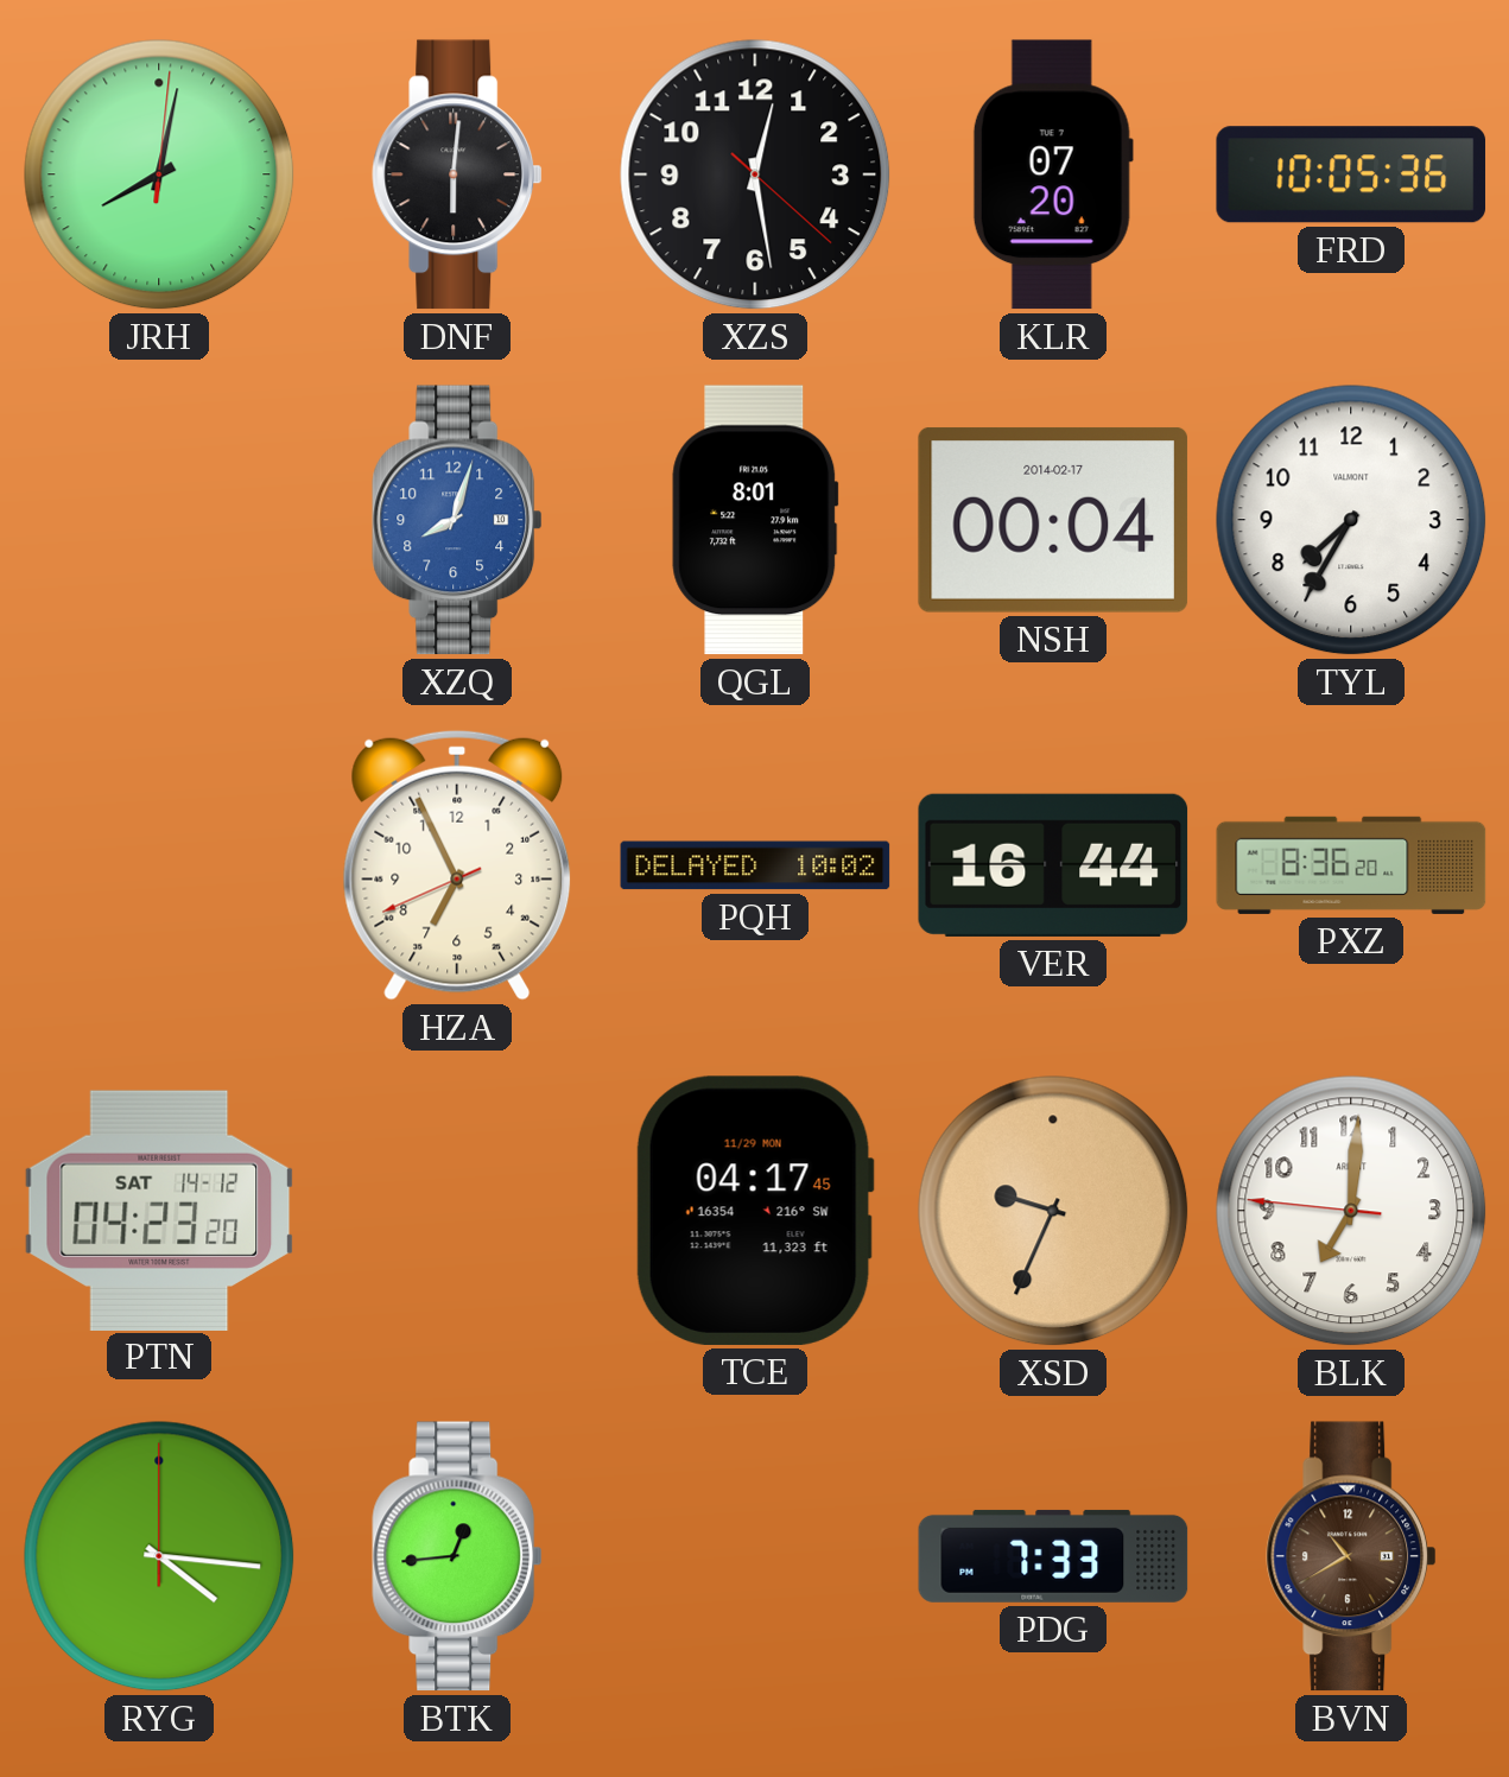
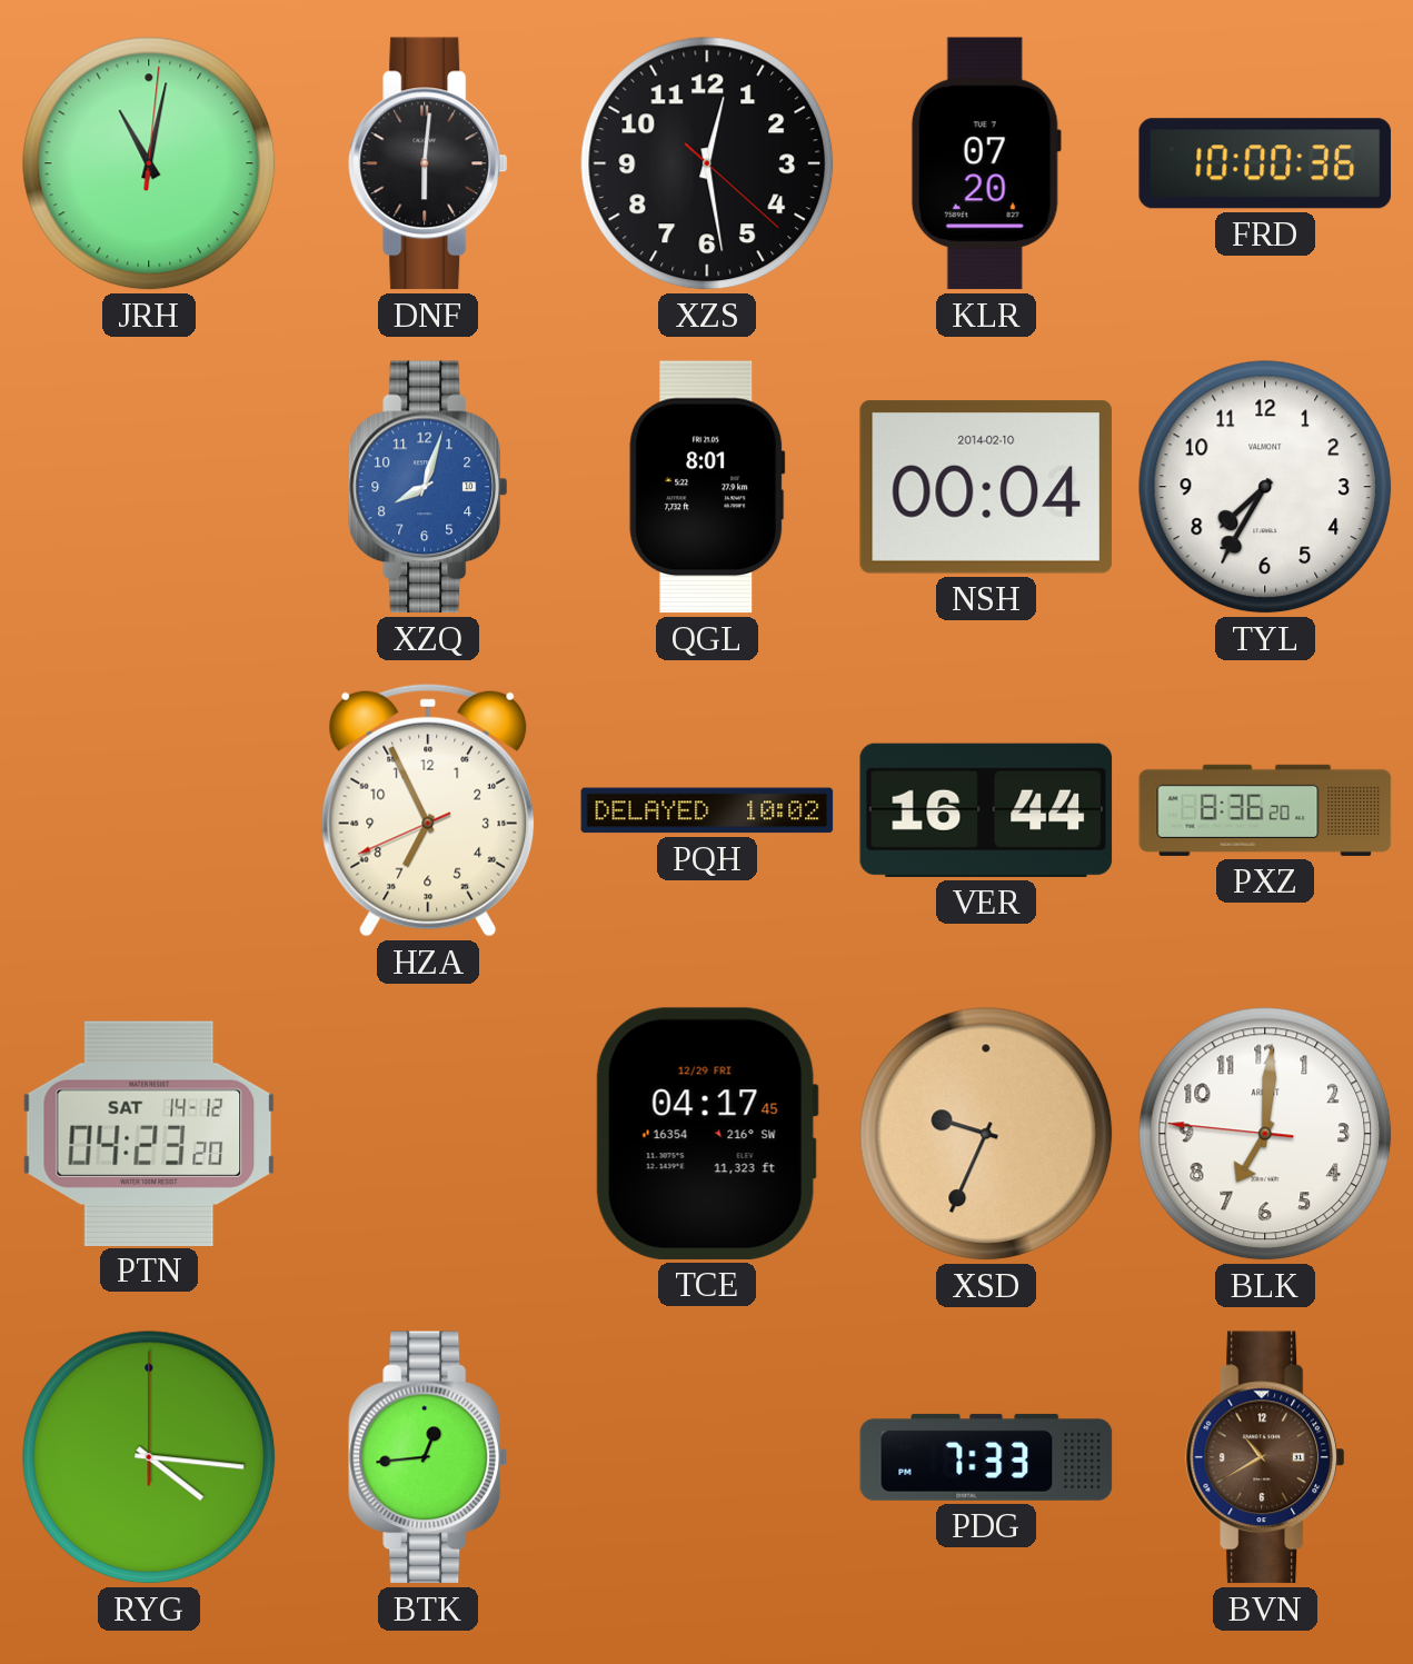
JRH: 8:02 -> 11:02
FRD: 10:05 -> 10:00
NSH date: 2014-02-17 -> 2014-02-10
TCE date: 11/29 MON -> 12/29 FRI
